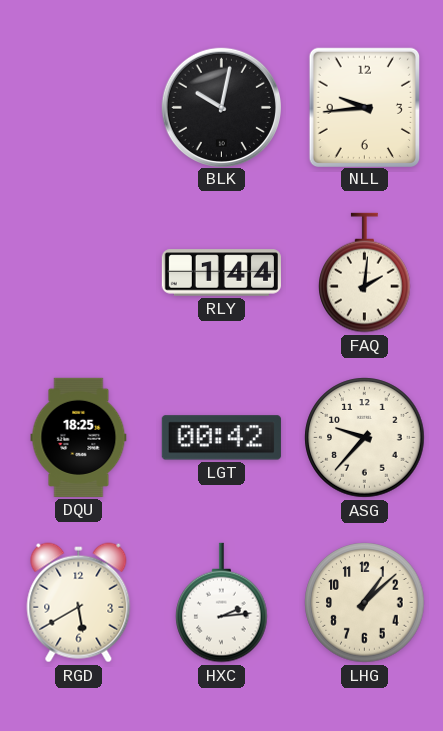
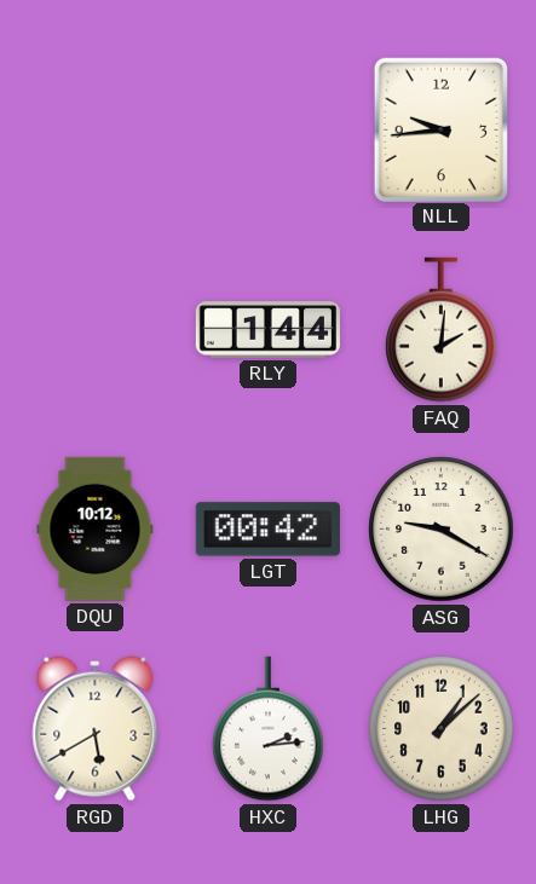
BLK: 10:02 -> none
DQU: 18:25 -> 10:12
ASG: 9:37 -> 9:20
